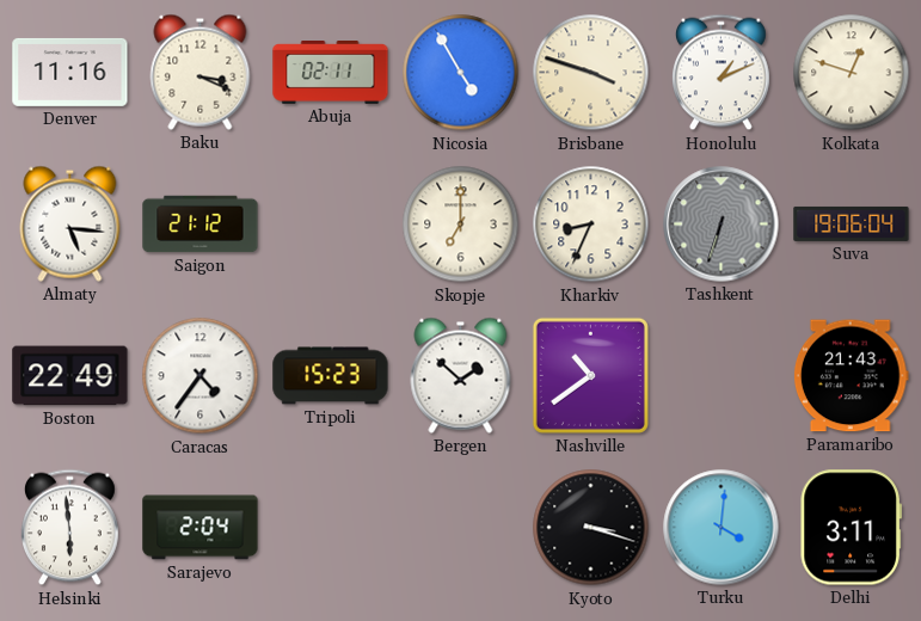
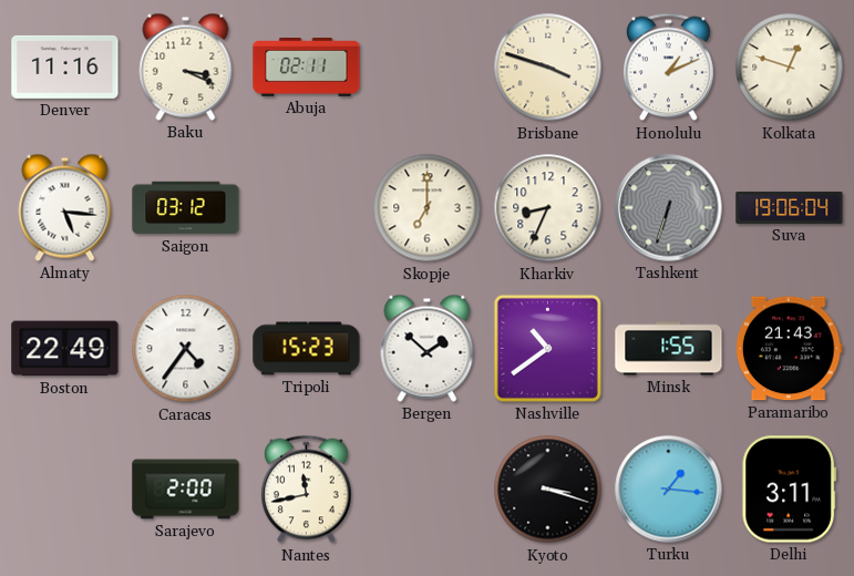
Nicosia: 4:55 -> none
Saigon: 21:12 -> 03:12
Minsk: none -> 1:55
Helsinki: 5:59 -> none
Sarajevo: 2:04 -> 2:00
Nantes: none -> 11:43
Turku: 4:01 -> 1:16
